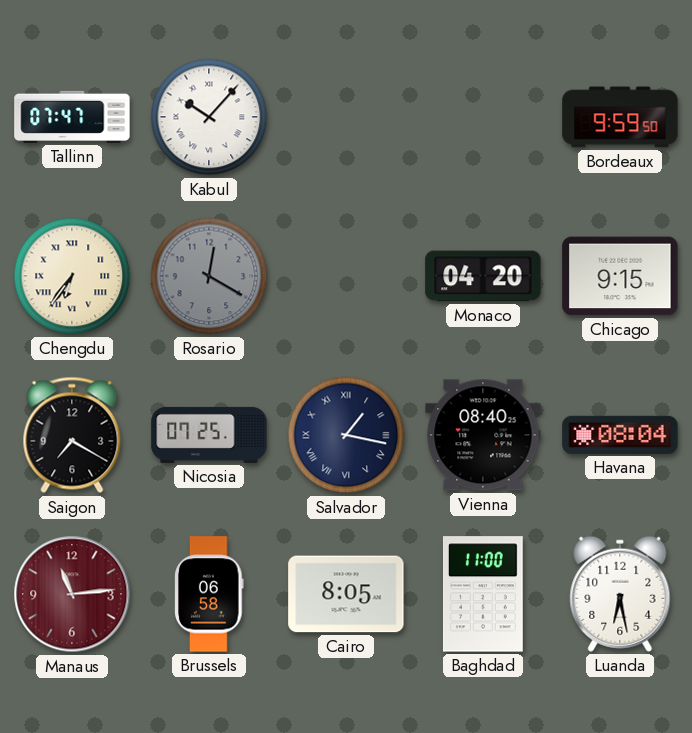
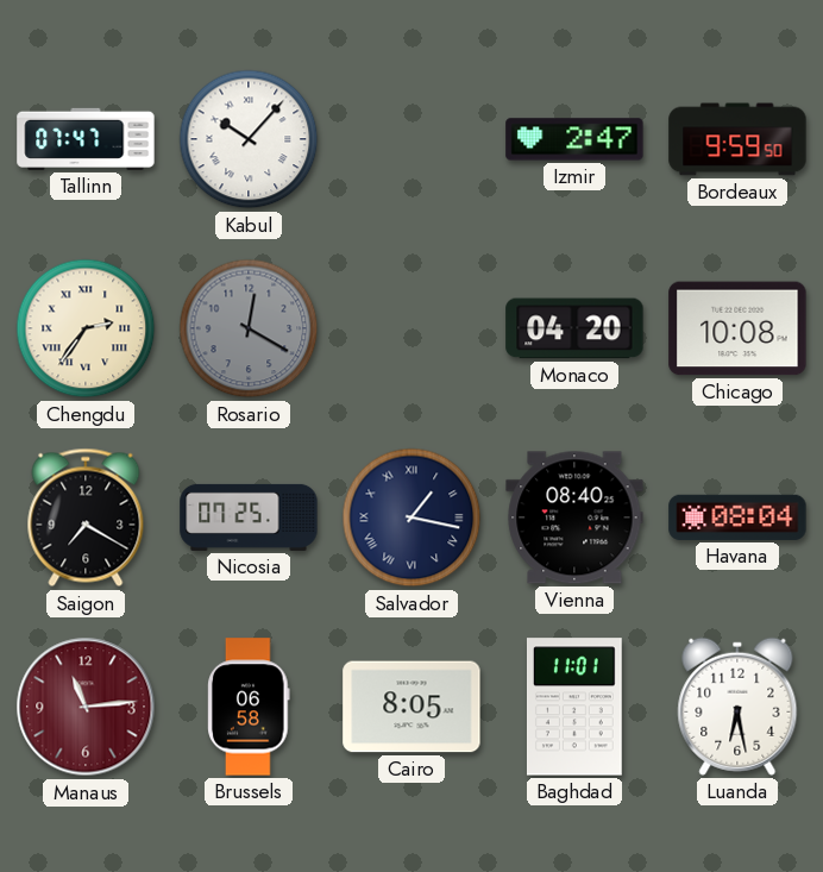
Izmir: none -> 2:47
Chengdu: 6:36 -> 2:36
Chicago: 9:15 -> 10:08
Baghdad: 11:00 -> 11:01
